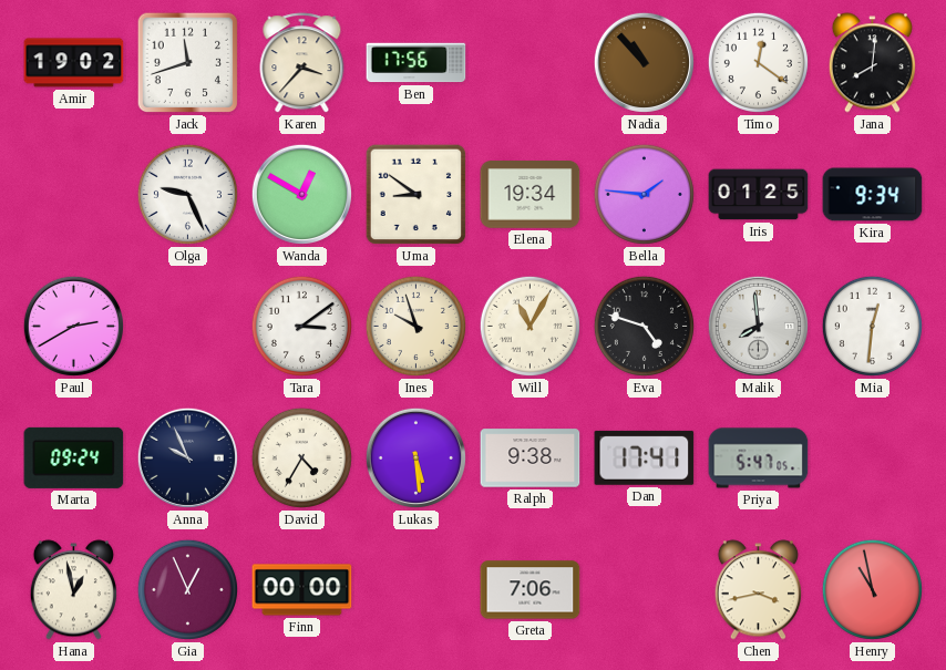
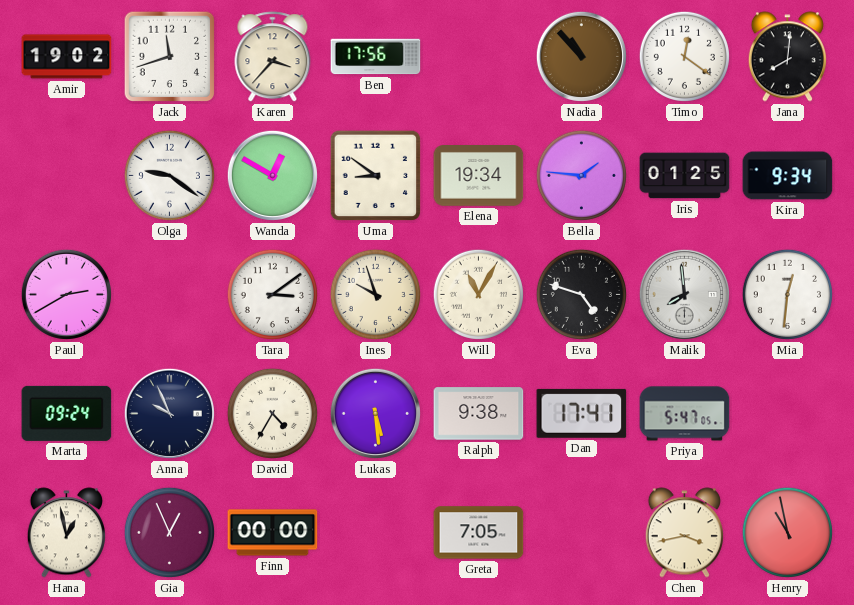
Olga: 9:26 -> 9:21
Greta: 7:06 -> 7:05
